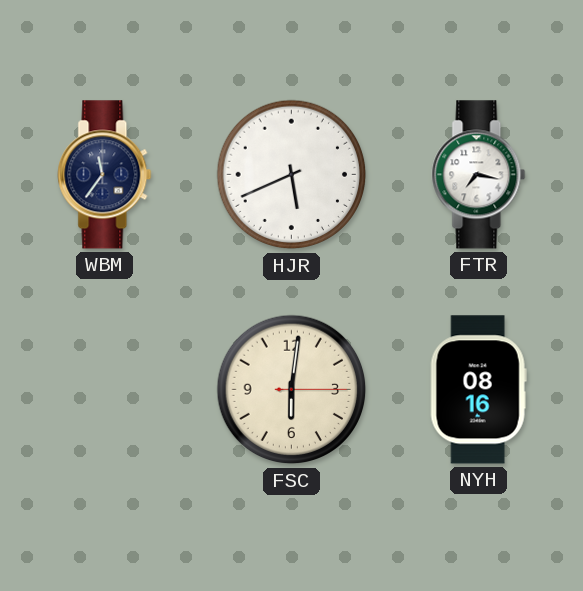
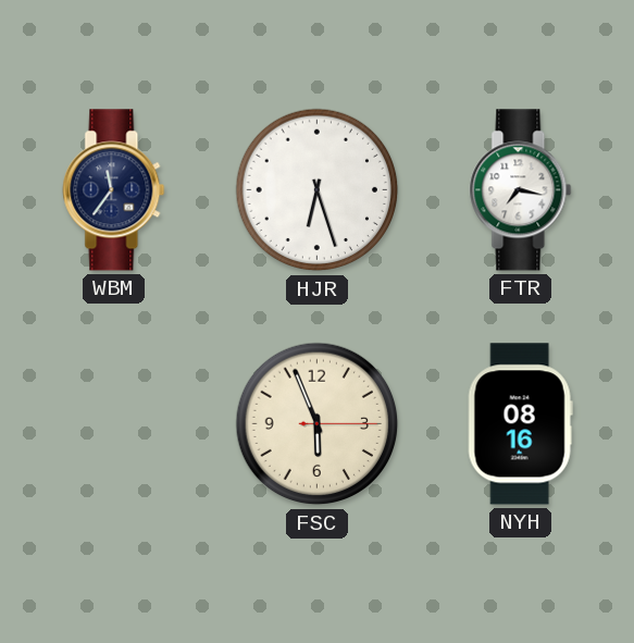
HJR: 5:41 -> 6:27
FSC: 6:01 -> 5:56
